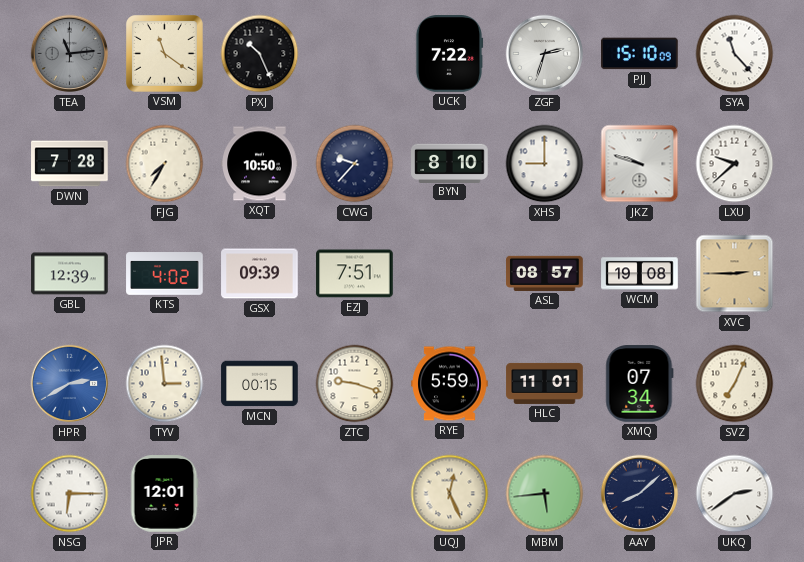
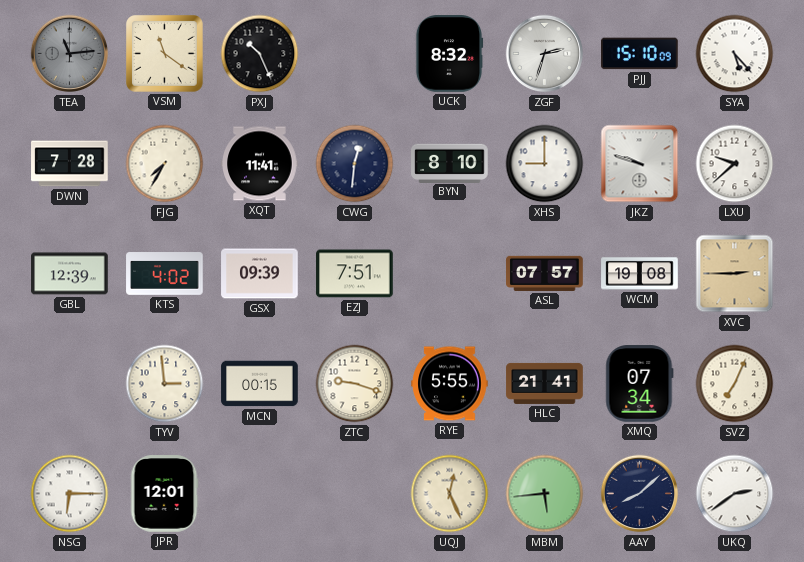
UCK: 7:22 -> 8:32
SYA: 11:23 -> 5:23
XQT: 10:50 -> 11:41
CWG: 9:37 -> 12:31
ASL: 08:57 -> 07:57
HPR: 2:40 -> none
RYE: 5:59 -> 5:55
HLC: 11:01 -> 21:41
